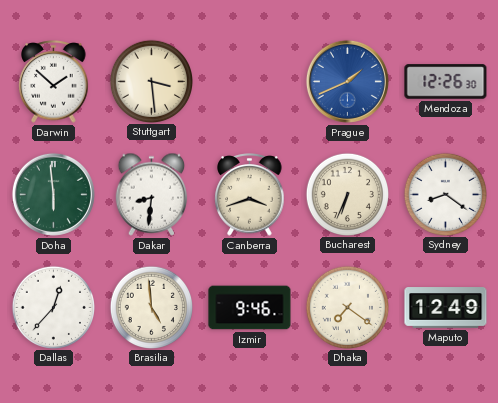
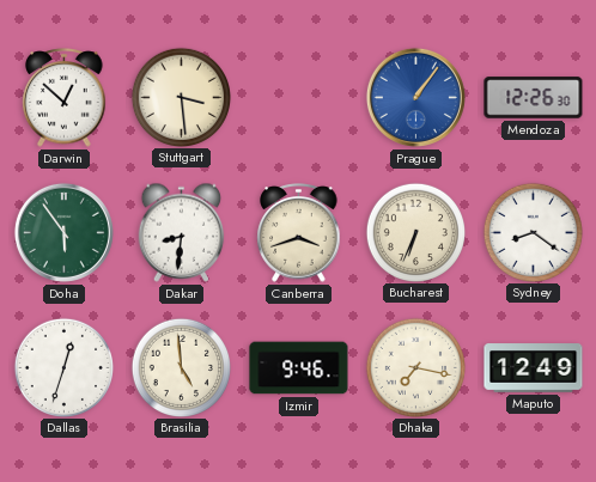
Darwin: 1:52 -> 12:52
Prague: 1:41 -> 1:06
Doha: 5:59 -> 5:54
Dallas: 12:37 -> 12:33
Dhaka: 7:21 -> 7:17
